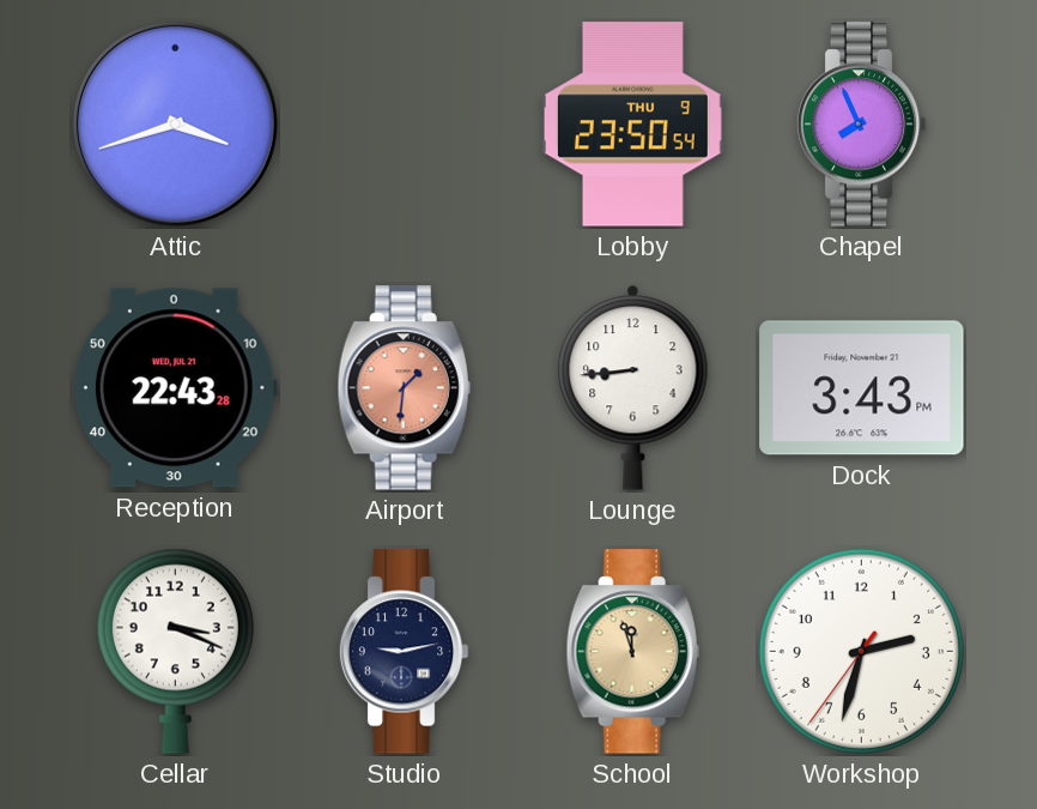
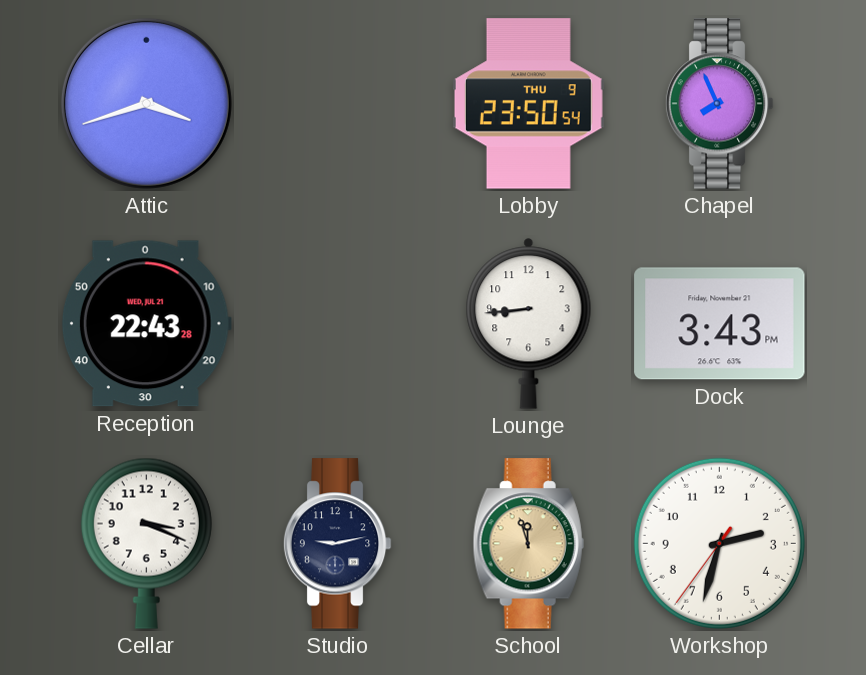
Airport: 1:31 -> none
